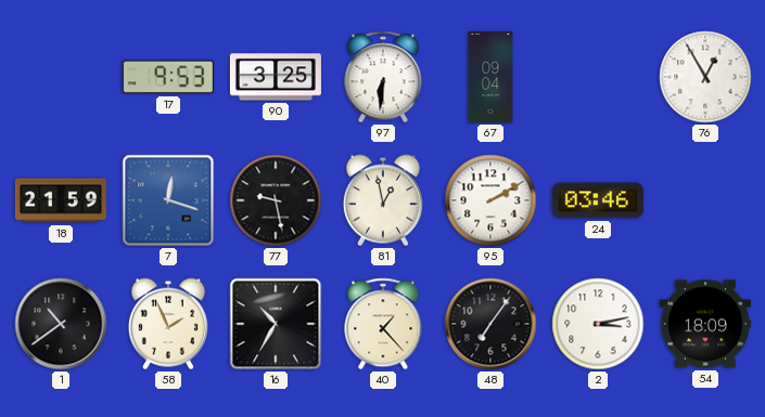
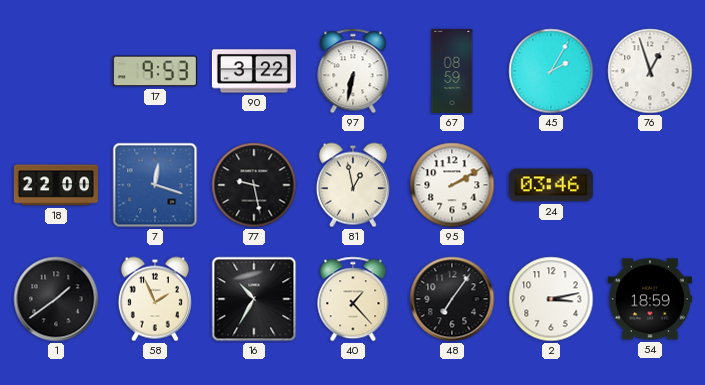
90: 3:25 -> 3:22
97: 6:31 -> 6:32
67: 09:04 -> 08:59
45: none -> 2:05
76: 12:55 -> 12:57
18: 21:59 -> 22:00
1: 10:39 -> 1:39
54: 18:09 -> 18:59
